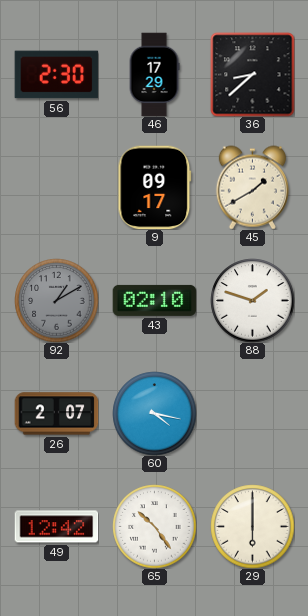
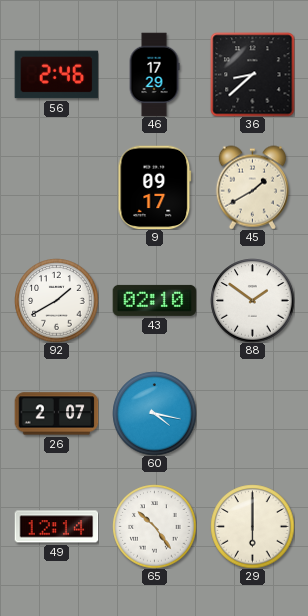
56: 2:30 -> 2:46
92: 1:10 -> 1:40
92 dial: grey -> white
88: 1:48 -> 1:51
49: 12:42 -> 12:14
